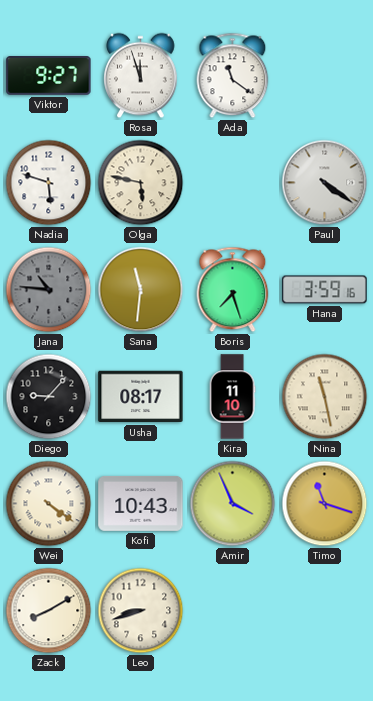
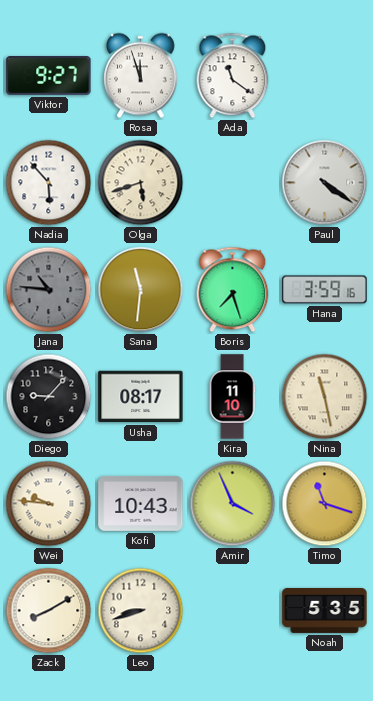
Nadia: 5:48 -> 5:53
Olga: 5:47 -> 5:42
Wei: 4:21 -> 9:46
Noah: none -> 5:35
